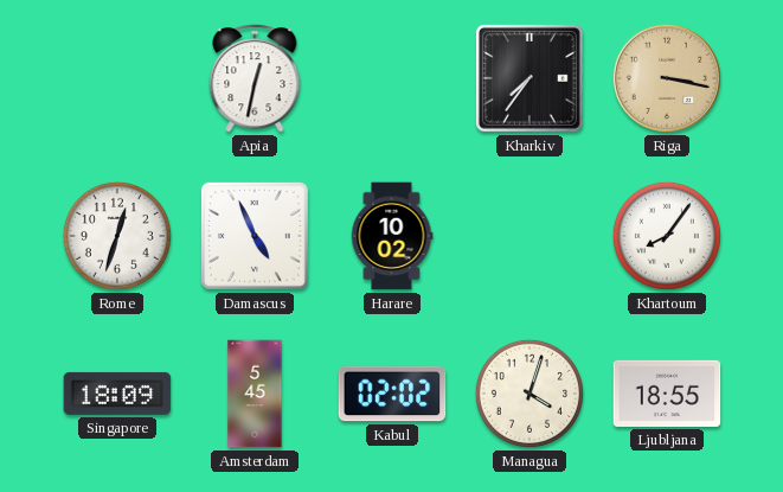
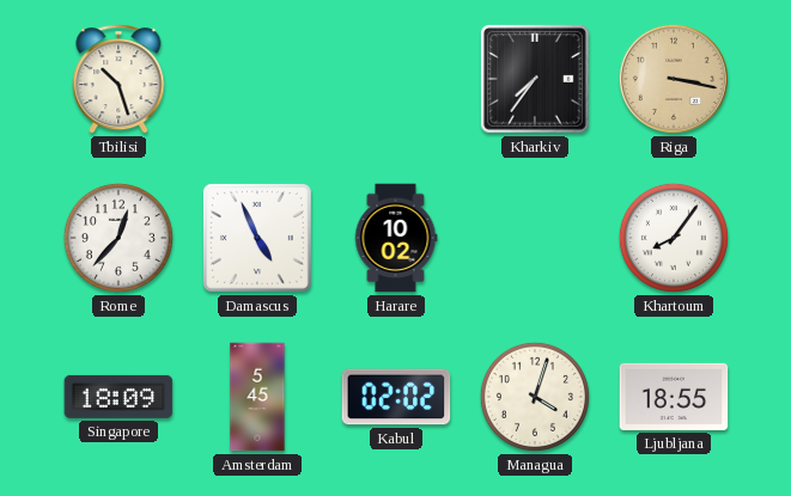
Tbilisi: none -> 10:27
Apia: 12:32 -> none
Rome: 12:33 -> 12:37
